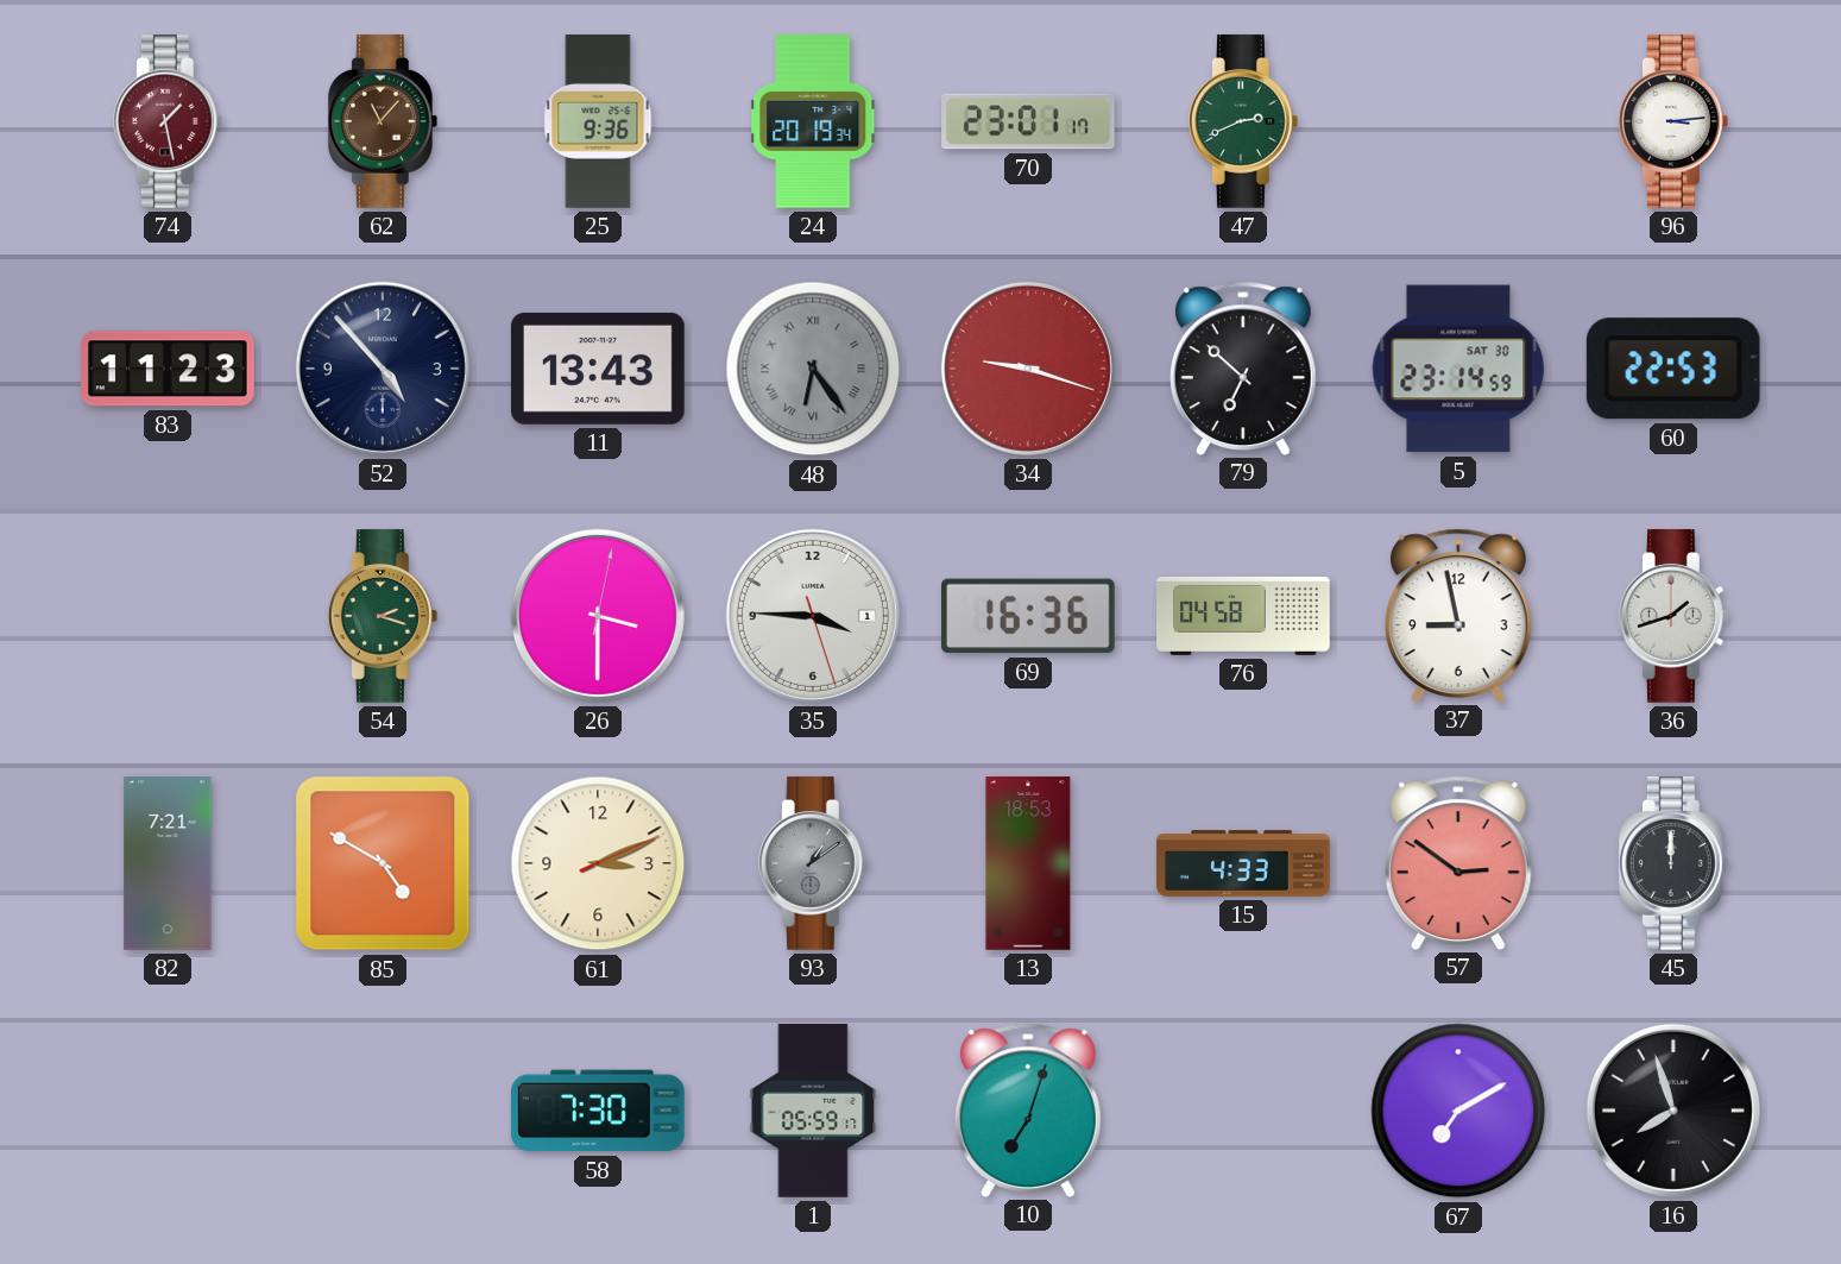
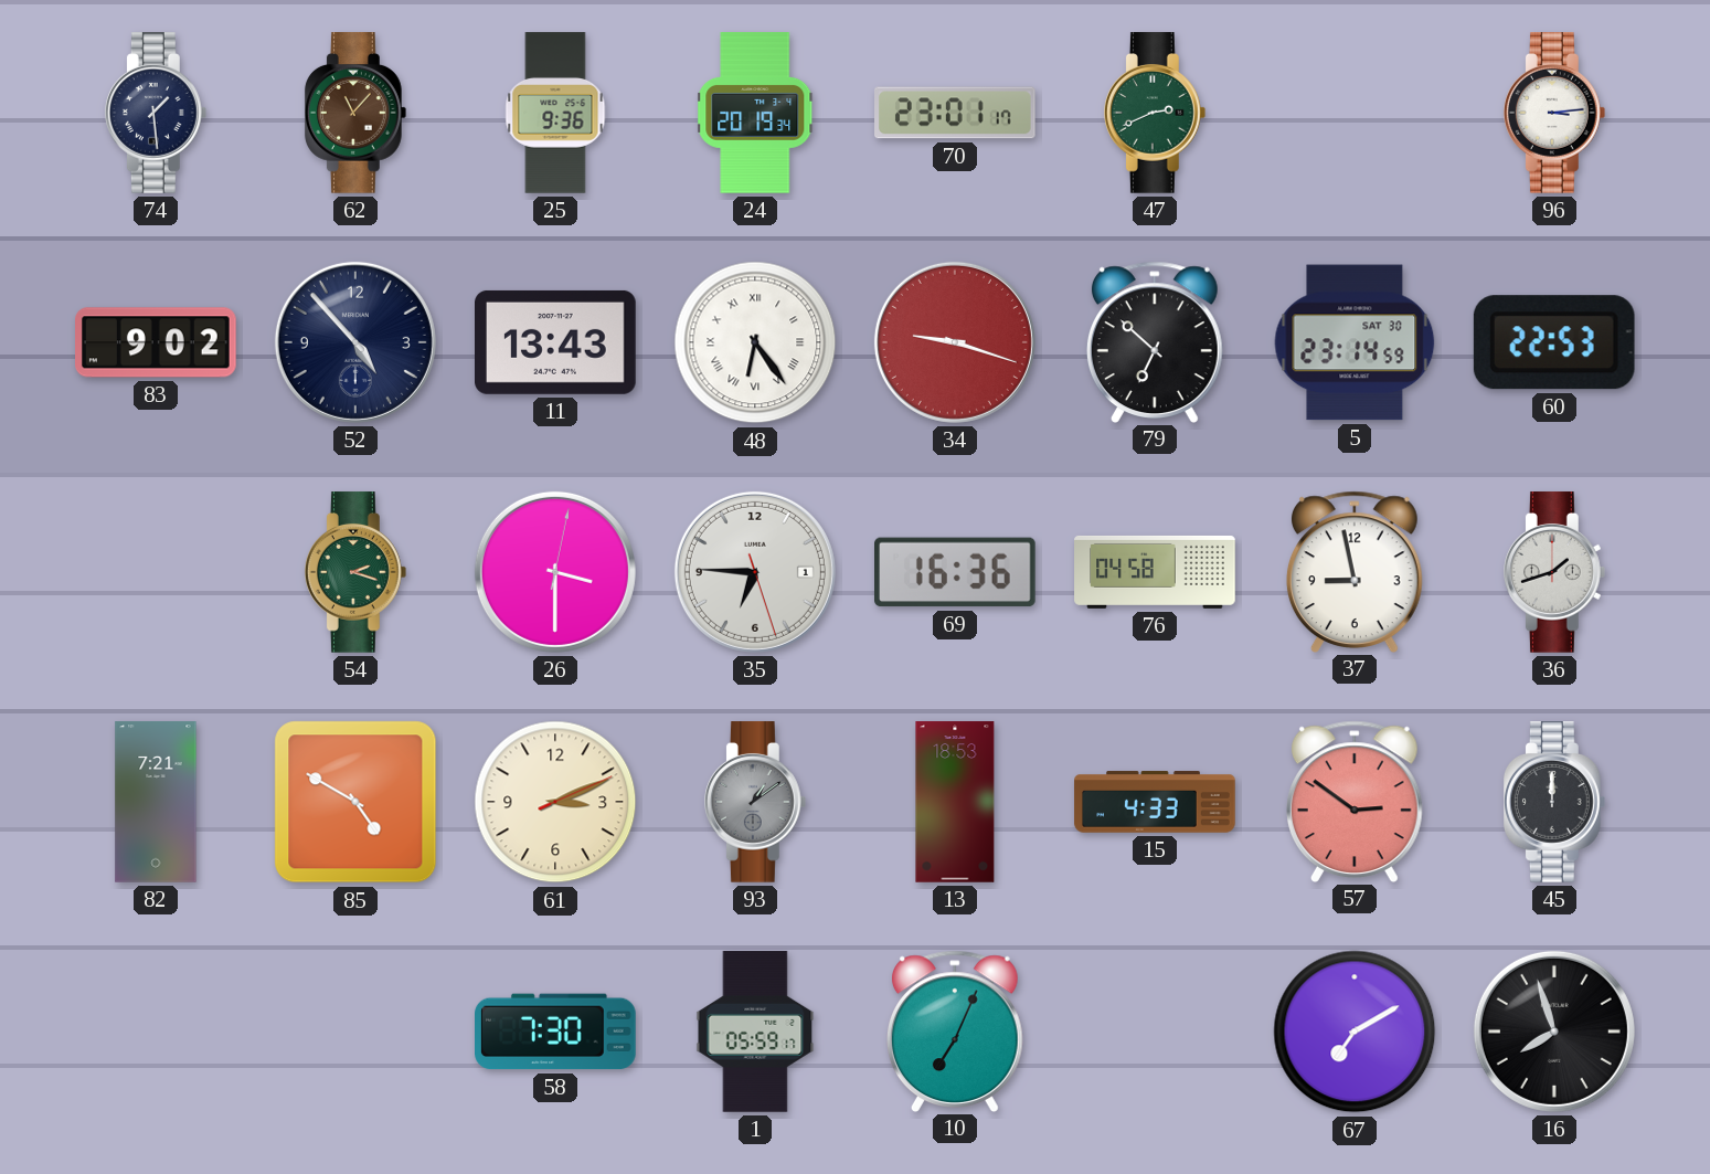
74: 1:28 -> 1:29
74 dial: burgundy -> navy
83: 11:23 -> 9:02
48 dial: grey -> white
35: 3:45 -> 6:45
10: 7:03 -> 7:04
